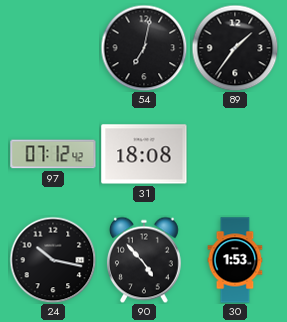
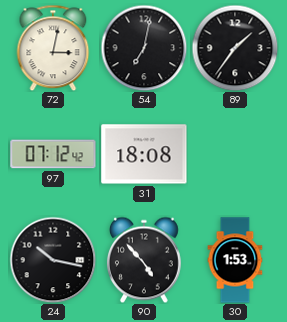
72: none -> 3:02
